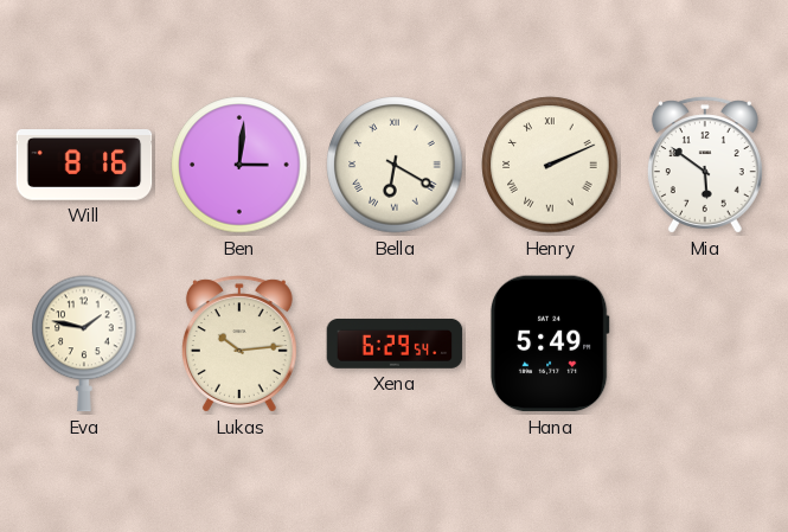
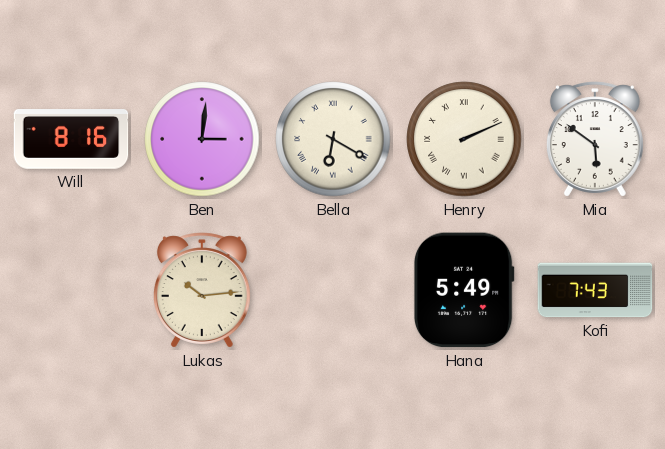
Eva: 1:47 -> none
Xena: 6:29 -> none
Kofi: none -> 7:43
